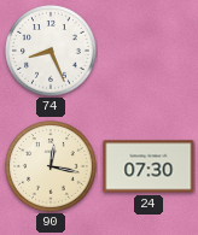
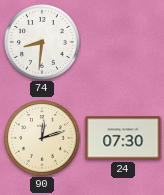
74: 8:26 -> 8:31
90: 12:17 -> 12:12
